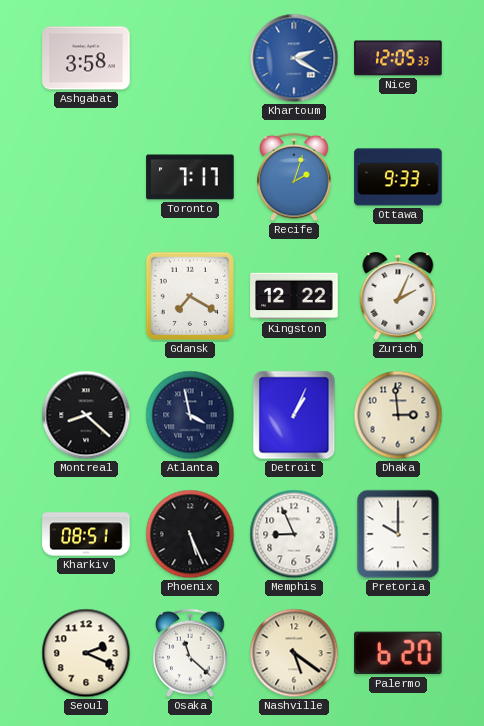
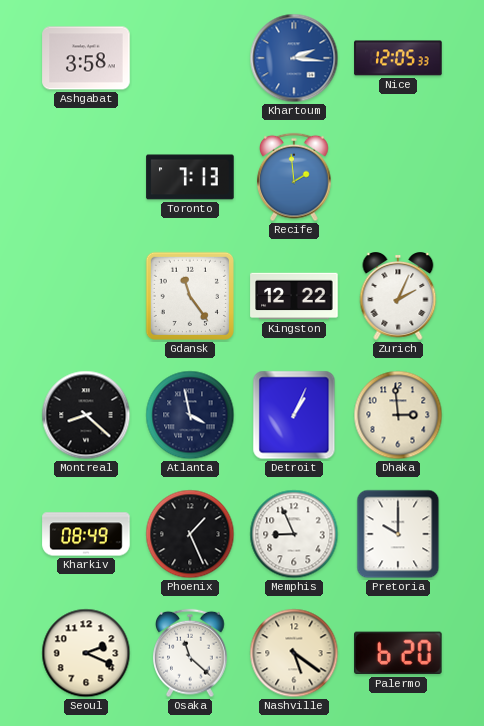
Khartoum: 2:20 -> 2:16
Toronto: 7:17 -> 7:13
Recife: 2:03 -> 1:59
Ottawa: 9:33 -> none
Gdansk: 7:20 -> 11:24
Kharkiv: 08:51 -> 08:49
Phoenix: 5:26 -> 1:26
